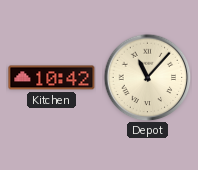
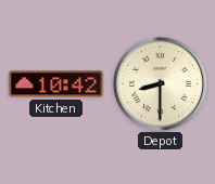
Depot: 11:07 -> 8:30
